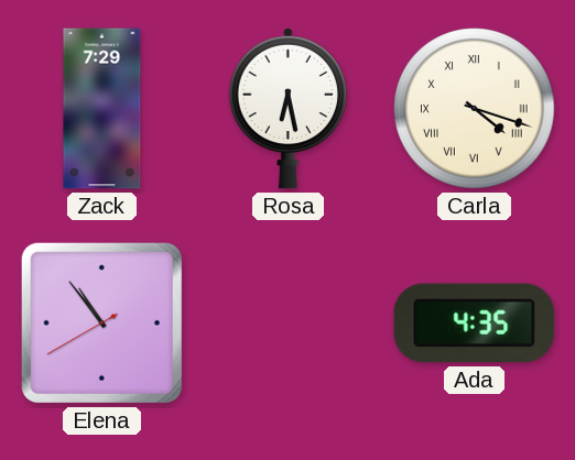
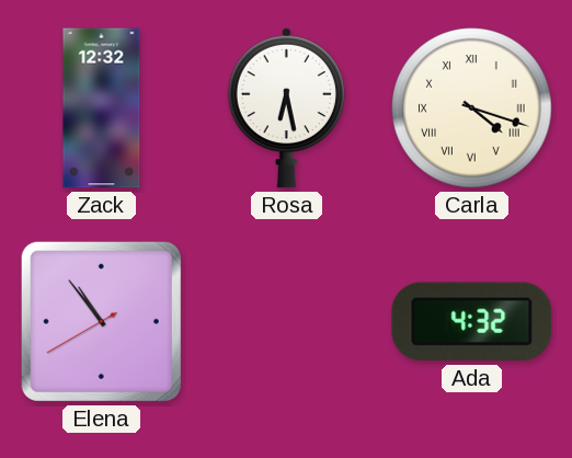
Zack: 7:29 -> 12:32
Ada: 4:35 -> 4:32
